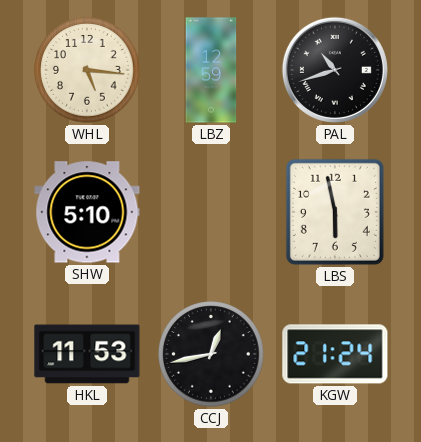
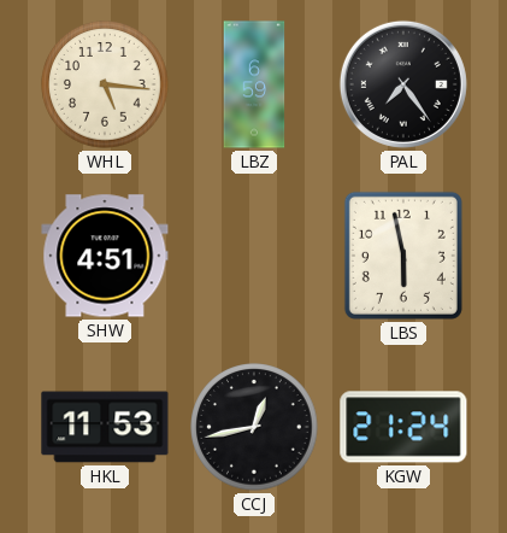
LBZ: 12:59 -> 6:59
PAL: 10:42 -> 7:24
SHW: 5:10 -> 4:51
